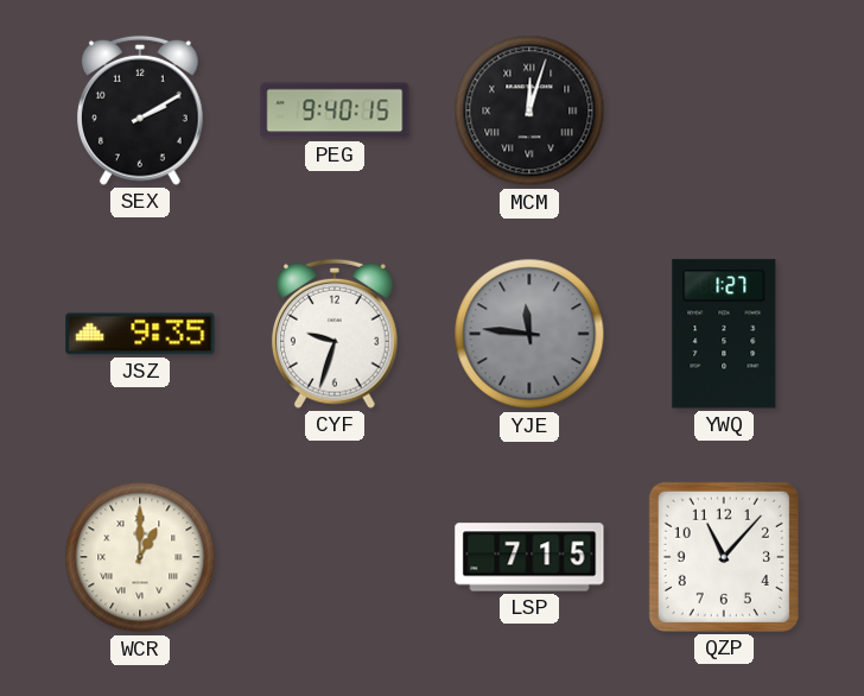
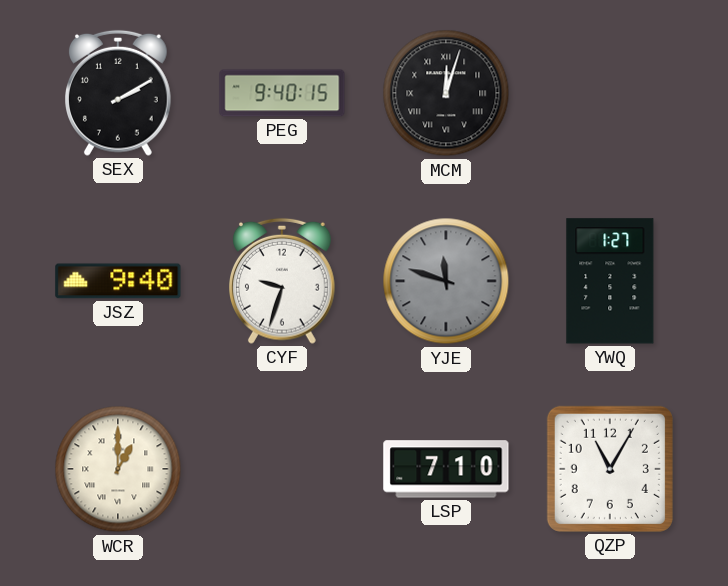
JSZ: 9:35 -> 9:40
YJE: 11:46 -> 11:48
LSP: 7:15 -> 7:10
QZP: 11:07 -> 11:05
